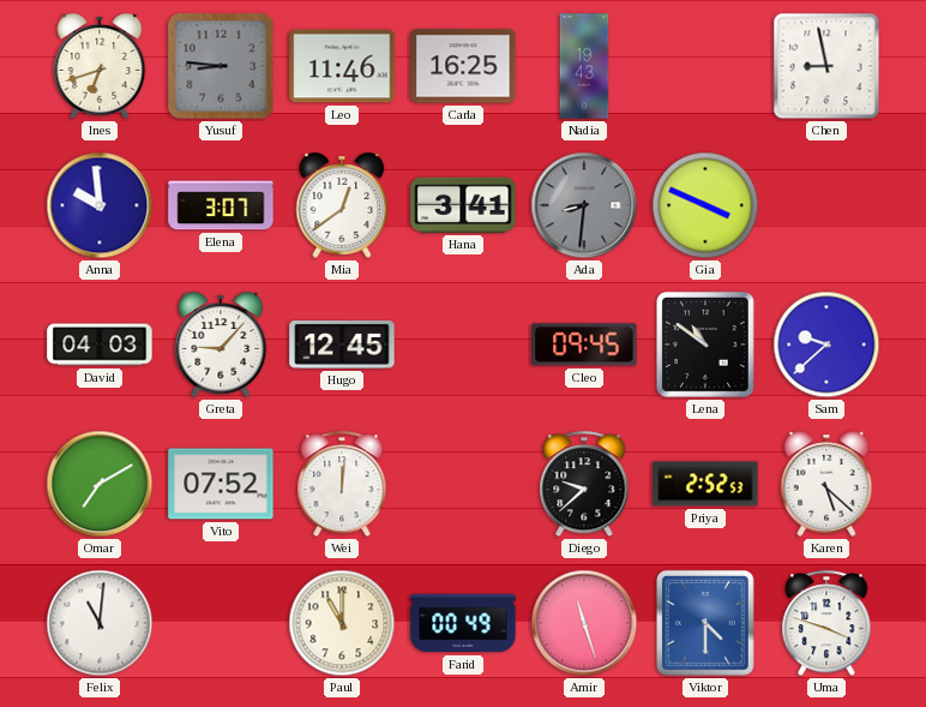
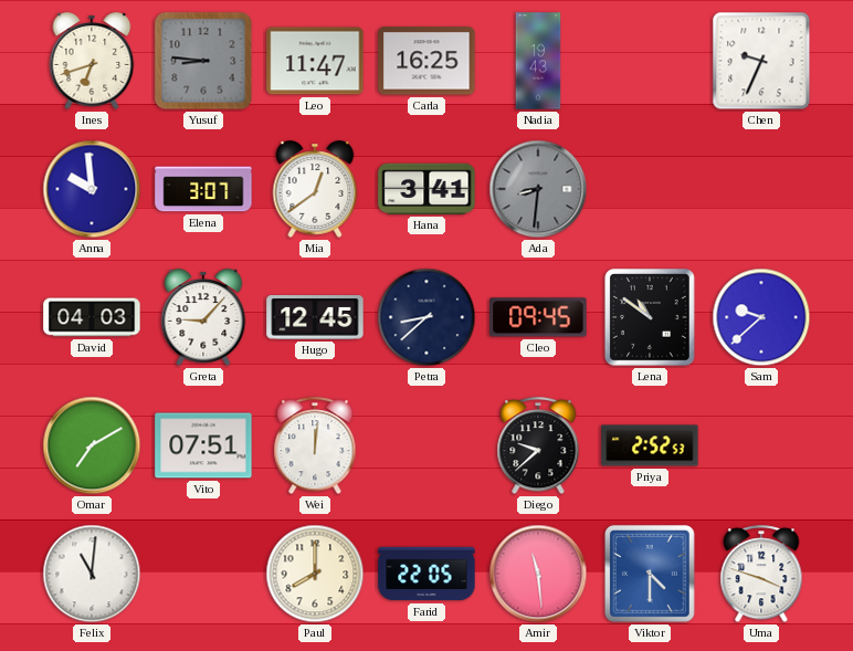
Leo: 11:46 -> 11:47
Chen: 8:58 -> 9:34
Gia: 3:49 -> none
Petra: none -> 8:38
Vito: 07:52 -> 07:51
Karen: 5:22 -> none
Paul: 11:00 -> 8:00
Farid: 00:49 -> 22:05
Amir: 11:27 -> 11:29
